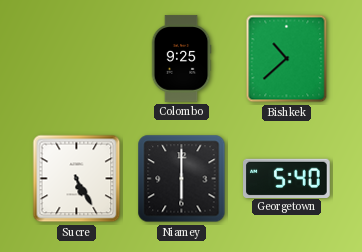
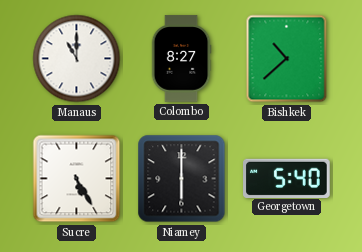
Manaus: none -> 11:00
Colombo: 9:25 -> 8:27
